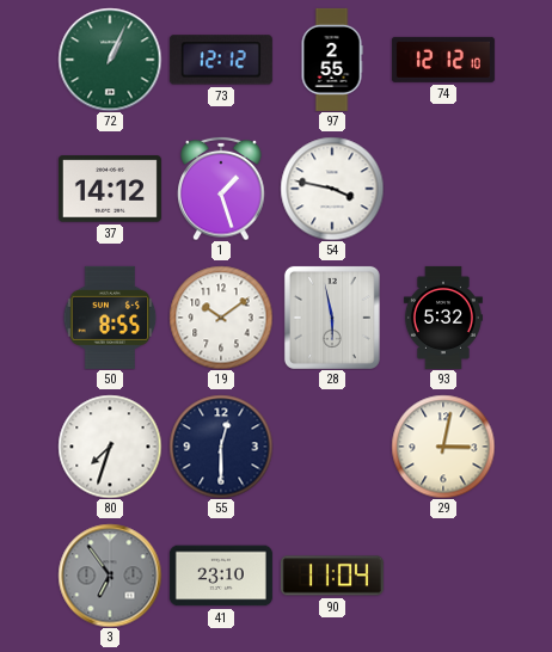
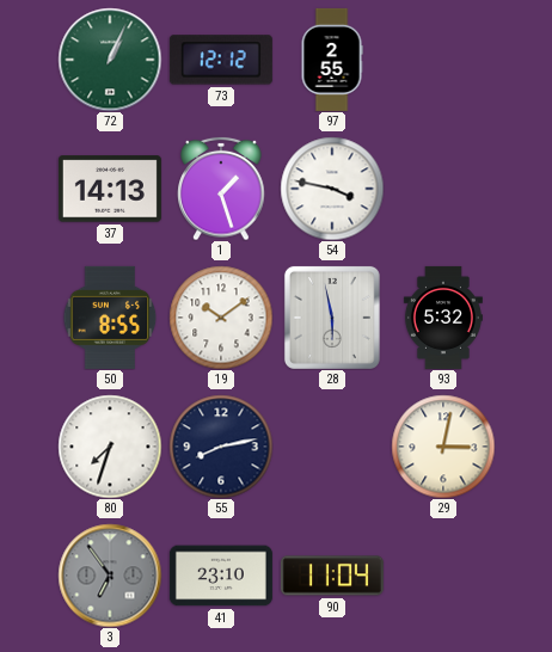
74: 12:12 -> none
37: 14:12 -> 14:13
55: 12:30 -> 8:13
